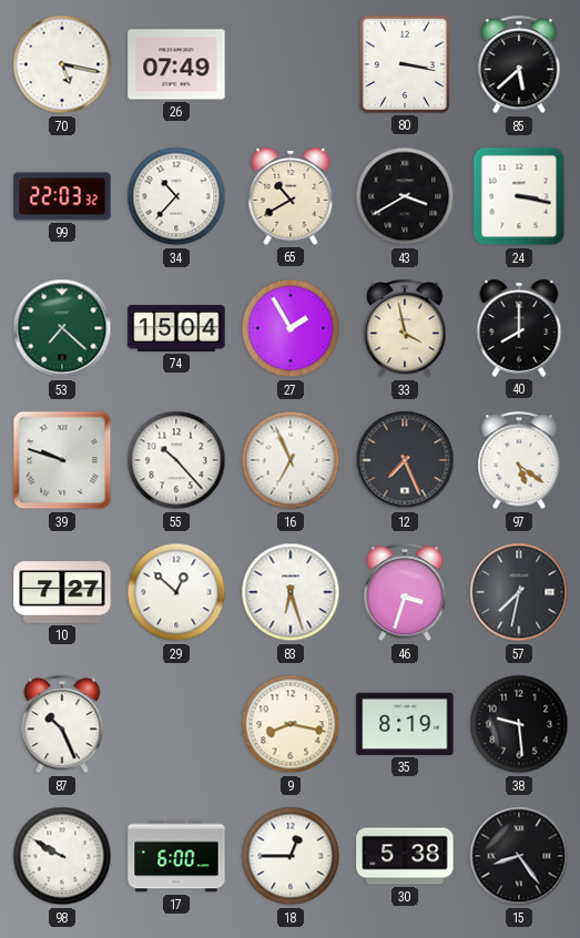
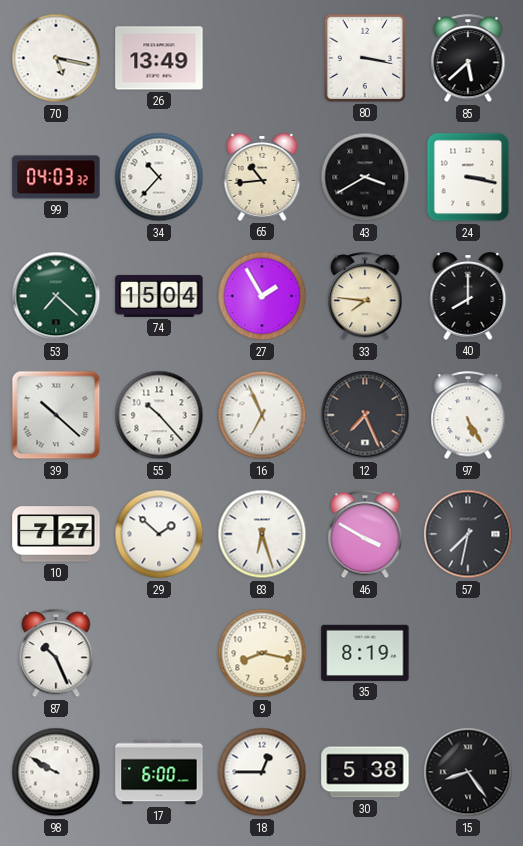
26: 07:49 -> 13:49
99: 22:03 -> 04:03
65: 10:40 -> 10:44
33: 3:58 -> 7:46
39: 9:48 -> 10:22
97: 5:21 -> 5:25
29: 12:52 -> 1:52
46: 3:33 -> 3:50
38: 9:29 -> none
